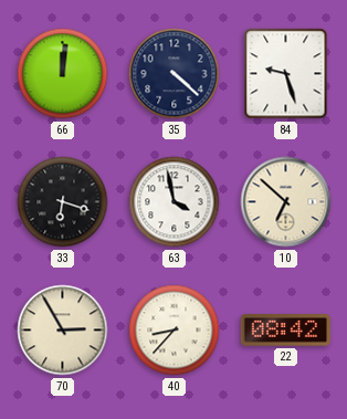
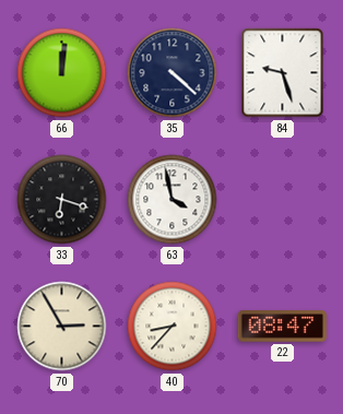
10: 6:52 -> none
22: 08:42 -> 08:47
